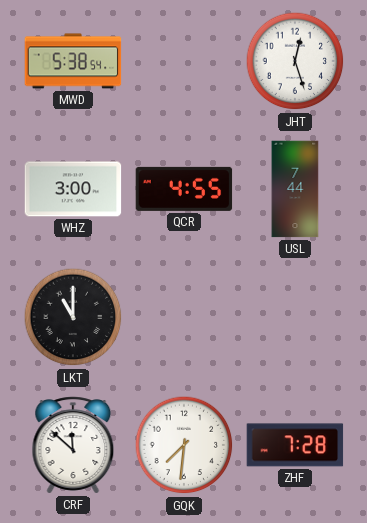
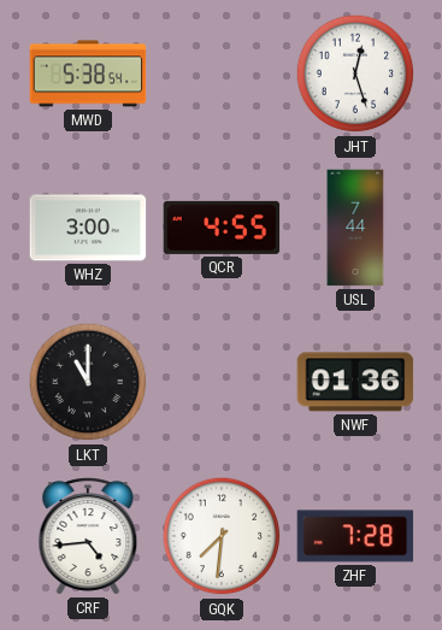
NWF: none -> 01:36
CRF: 11:52 -> 4:44
